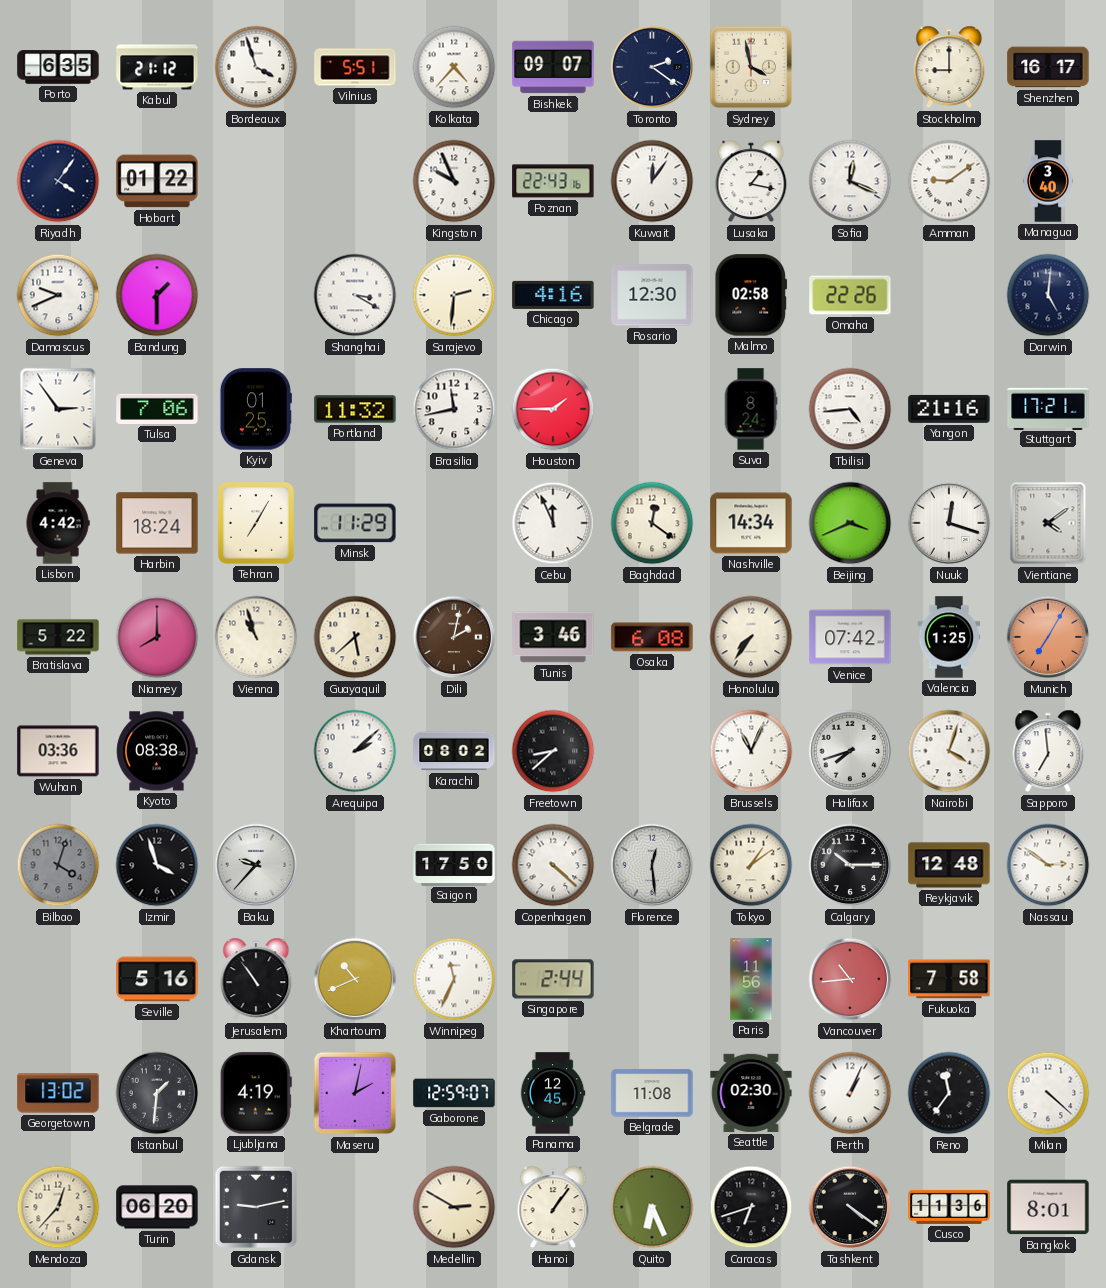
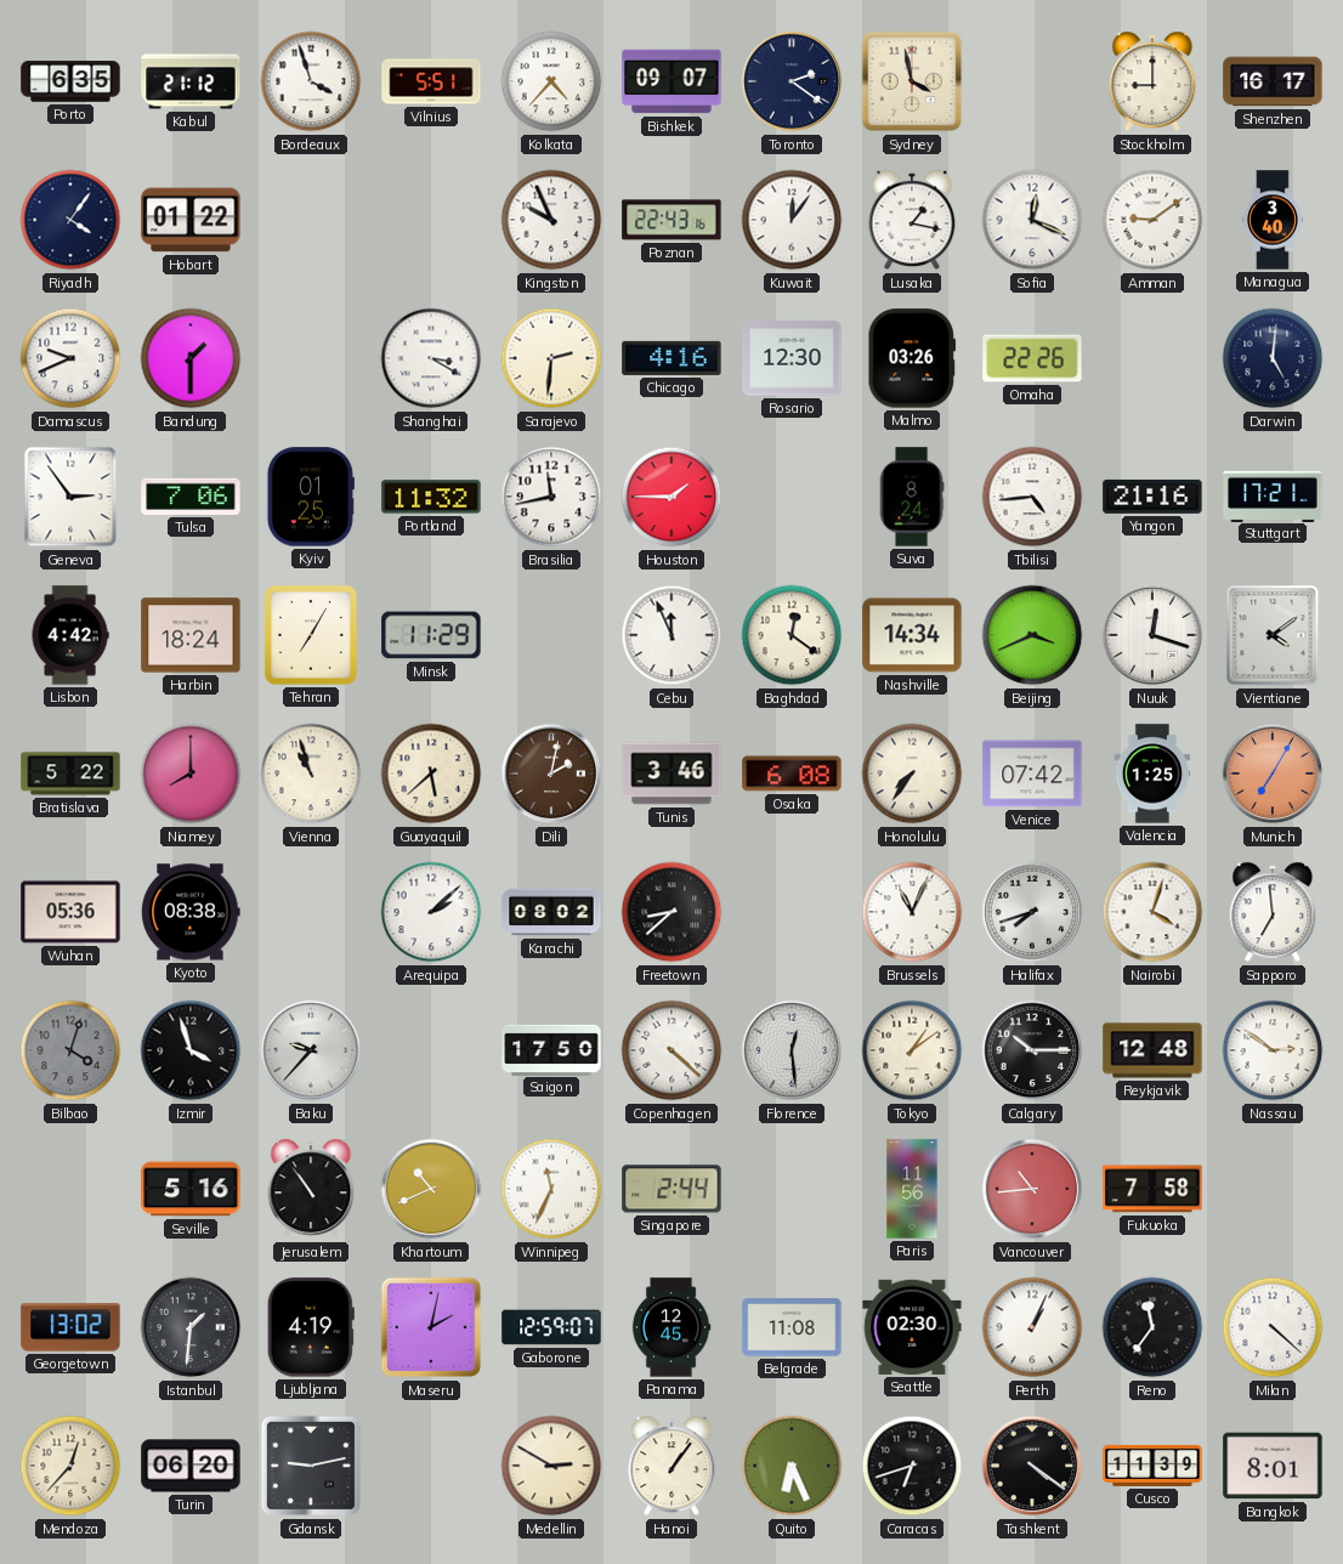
Malmo: 02:58 -> 03:26
Wuhan: 03:36 -> 05:36
Cusco: 11:36 -> 11:39
